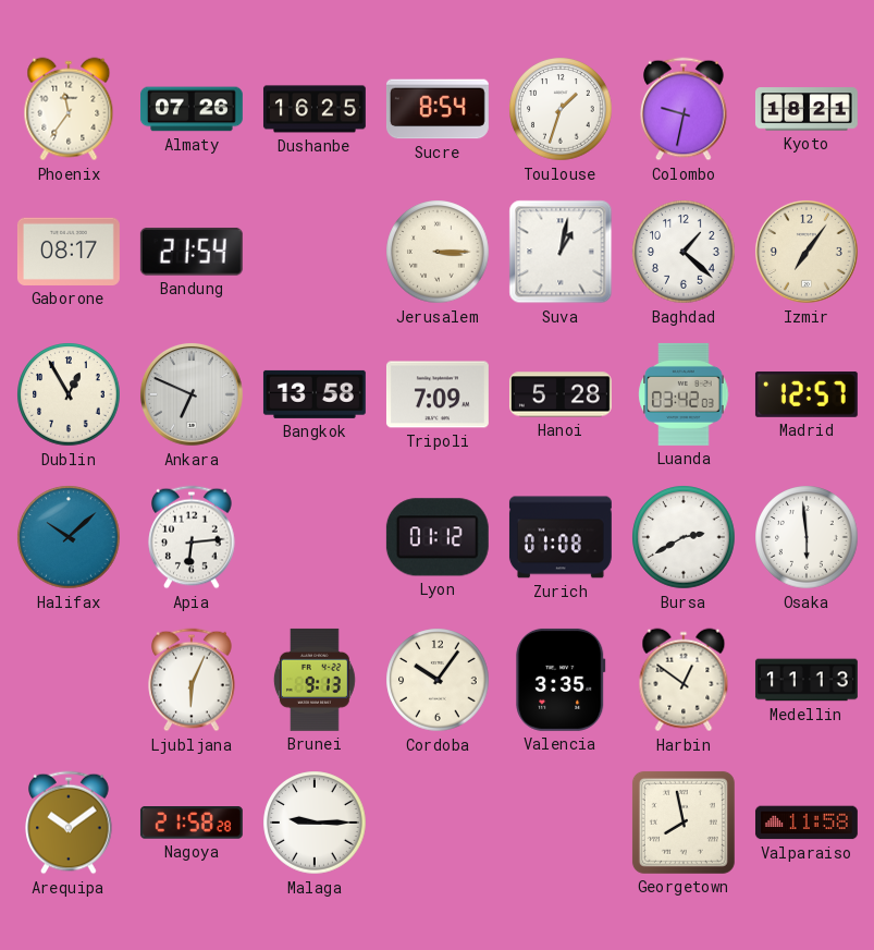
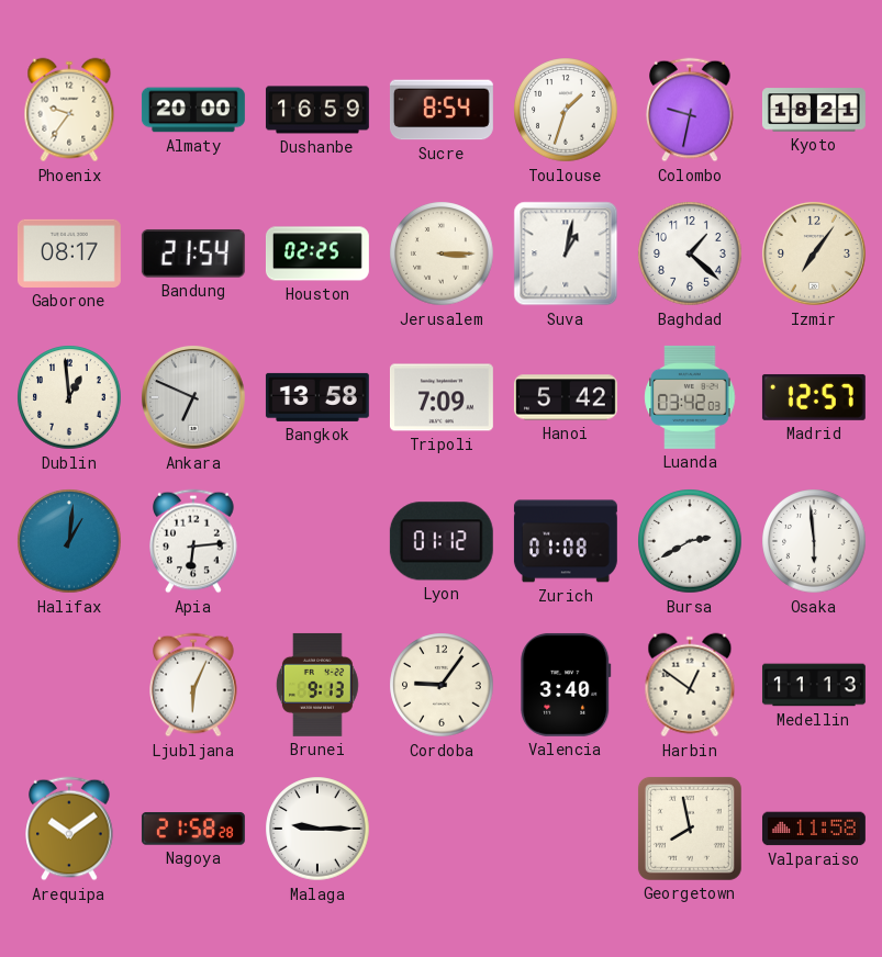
Phoenix: 11:36 -> 9:36
Almaty: 07:26 -> 20:00
Dushanbe: 16:25 -> 16:59
Houston: none -> 02:25
Dublin: 12:55 -> 12:59
Hanoi: 5:28 -> 5:42
Halifax: 10:08 -> 1:01
Cordoba: 10:06 -> 9:06
Valencia: 3:35 -> 3:40
